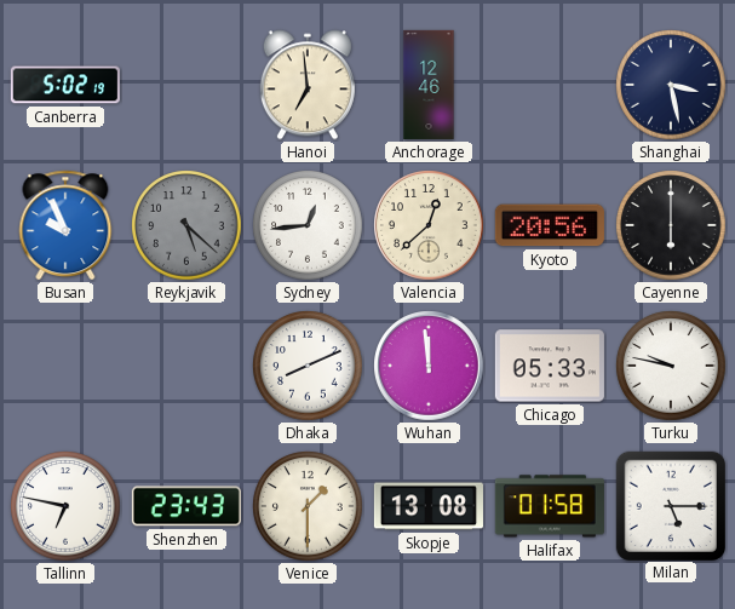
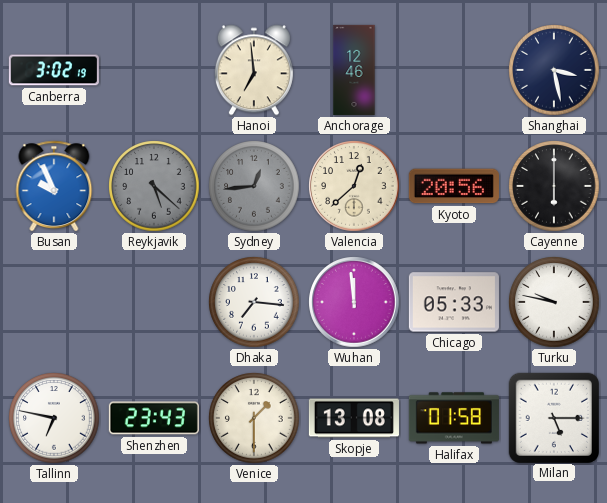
Canberra: 5:02 -> 3:02
Sydney dial: white -> grey
Dhaka: 8:11 -> 7:16
